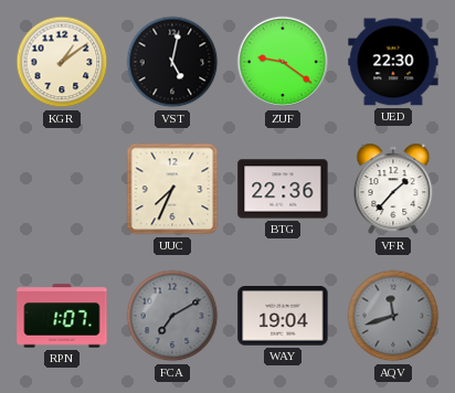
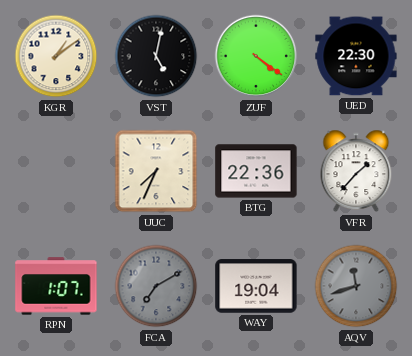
ZUF: 9:21 -> 4:21
